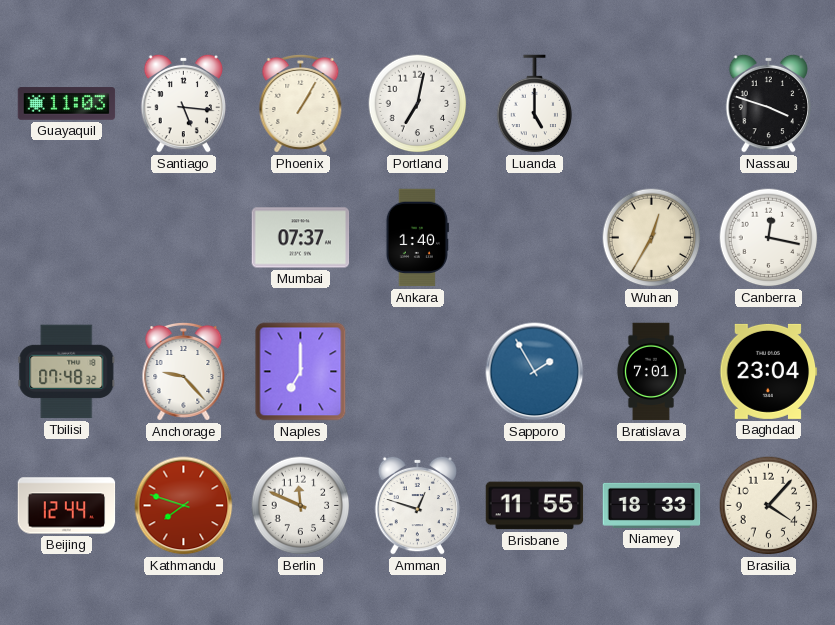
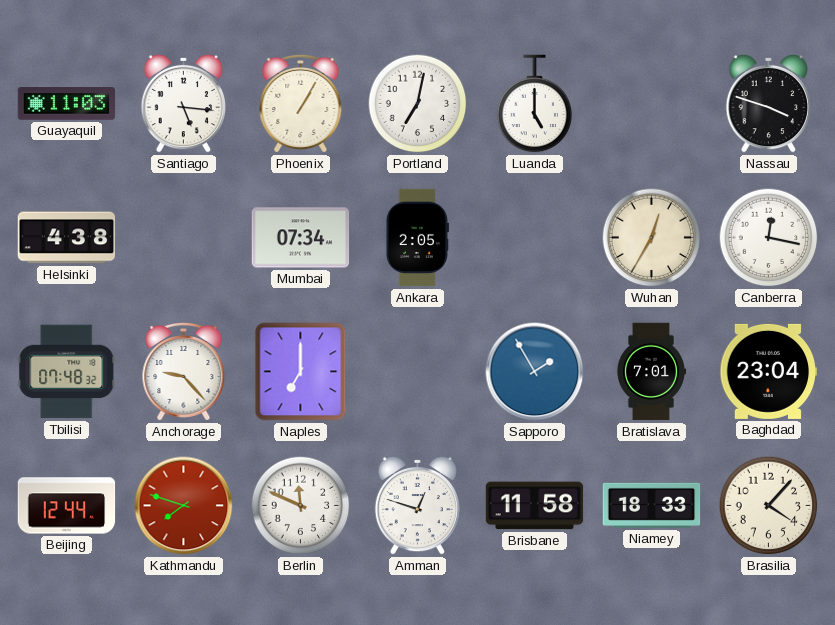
Helsinki: none -> 4:38
Mumbai: 07:37 -> 07:34
Ankara: 1:40 -> 2:05
Brisbane: 11:55 -> 11:58
